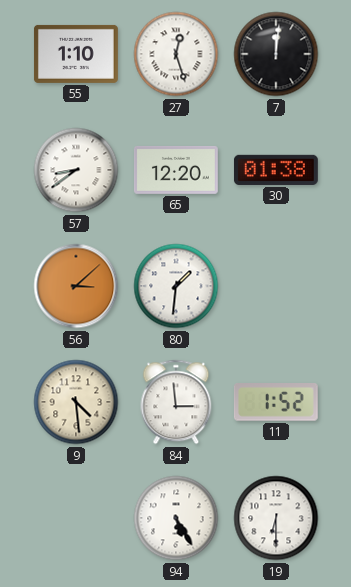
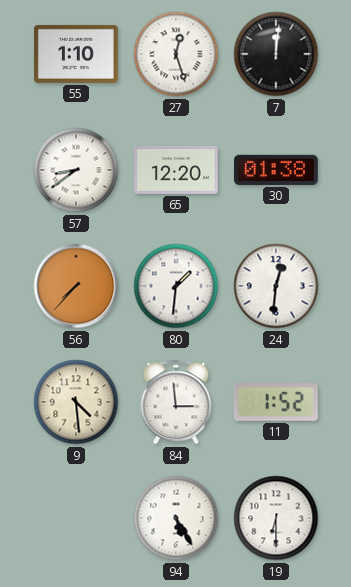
56: 3:08 -> 7:37
24: none -> 12:31
